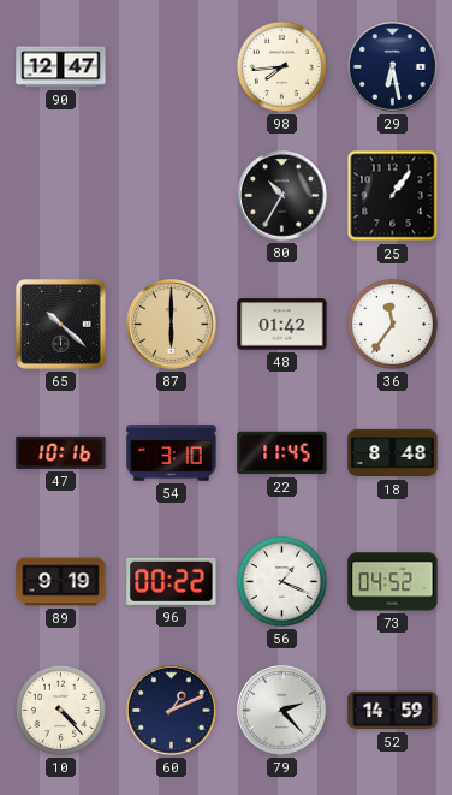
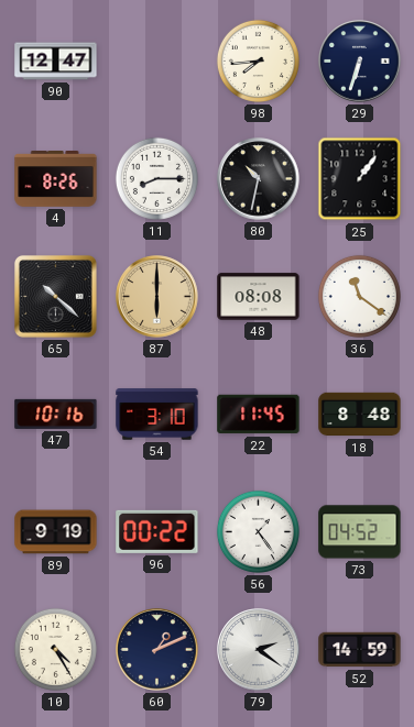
29: 6:28 -> 6:33
4: none -> 8:26
11: none -> 8:15
80: 10:35 -> 10:32
48: 01:42 -> 08:08
36: 11:36 -> 11:21
56: 1:19 -> 1:24
10: 4:23 -> 4:25
79: 2:23 -> 2:21
